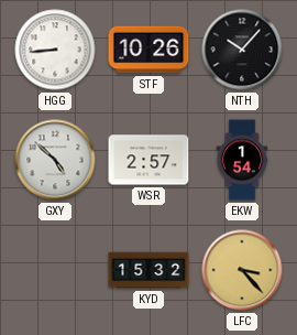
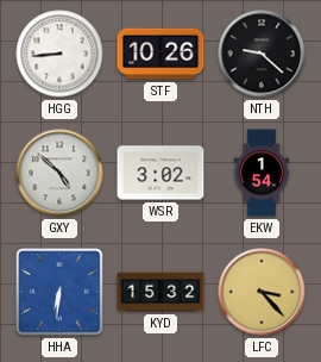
NTH: 10:07 -> 9:22
WSR: 2:57 -> 3:02
HHA: none -> 6:31
